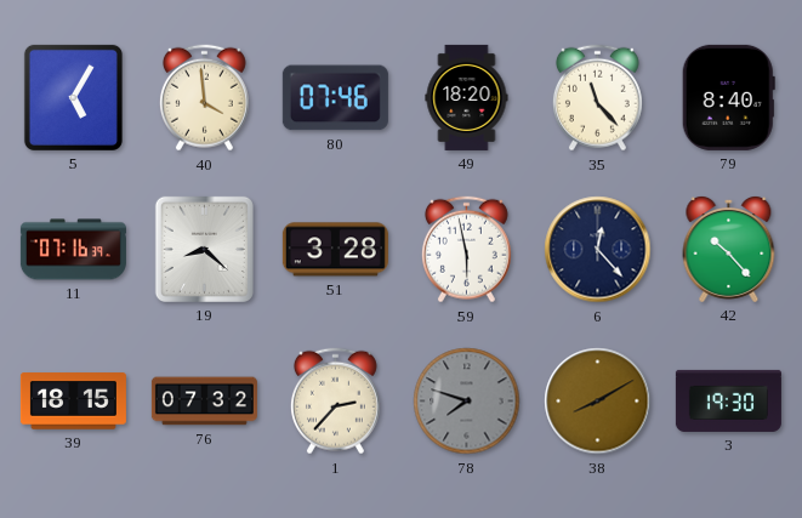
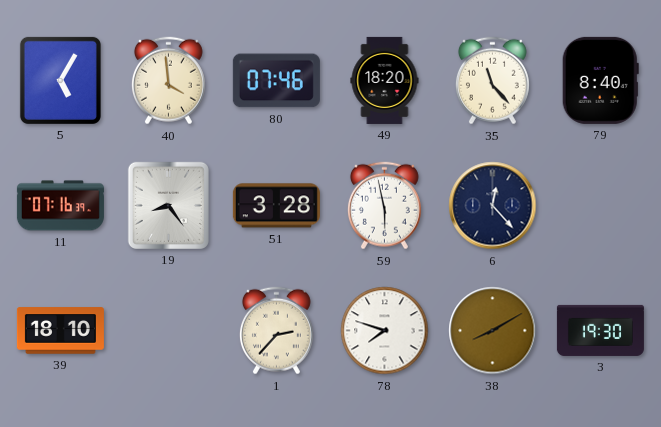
19: 8:22 -> 8:24
42: 10:23 -> none
39: 18:15 -> 18:10
76: 07:32 -> none
78 dial: grey -> white
